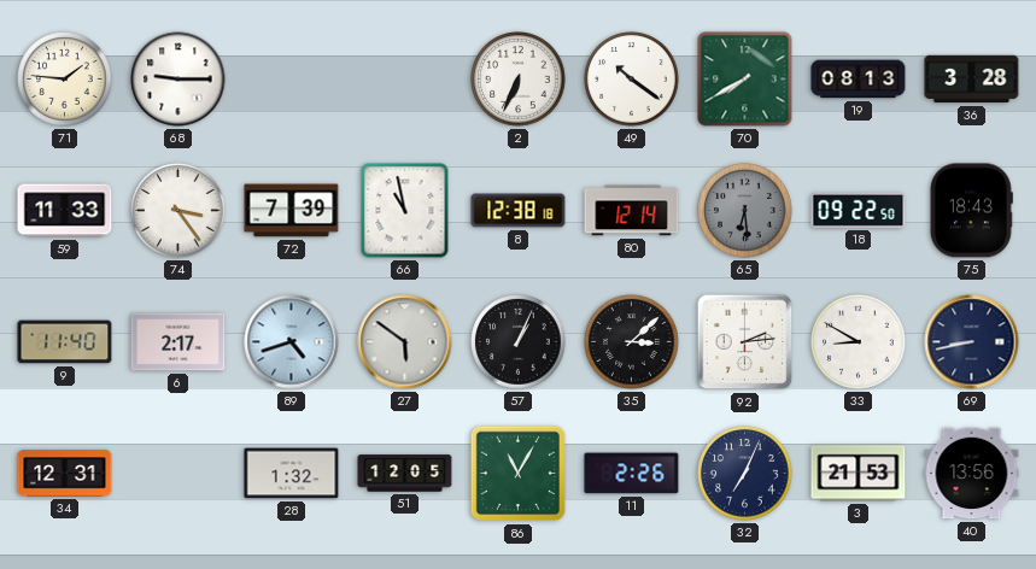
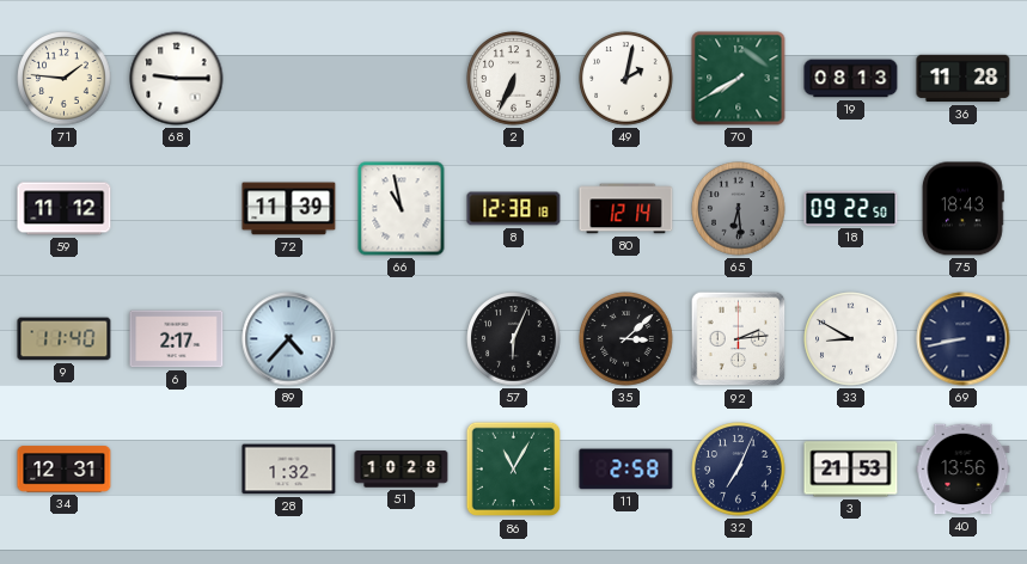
49: 10:21 -> 2:02
36: 3:28 -> 11:28
59: 11:33 -> 11:12
74: 3:24 -> none
72: 7:39 -> 11:39
89: 4:42 -> 4:37
27: 5:51 -> none
57: 1:04 -> 6:04
51: 12:05 -> 10:28
11: 2:26 -> 2:58
